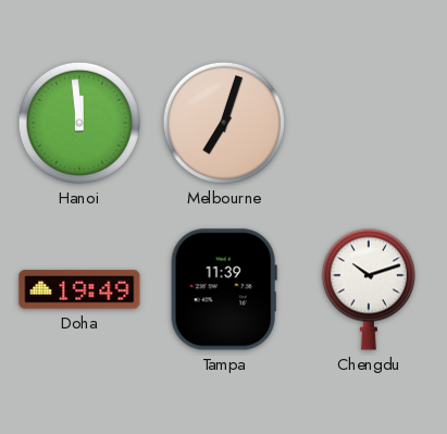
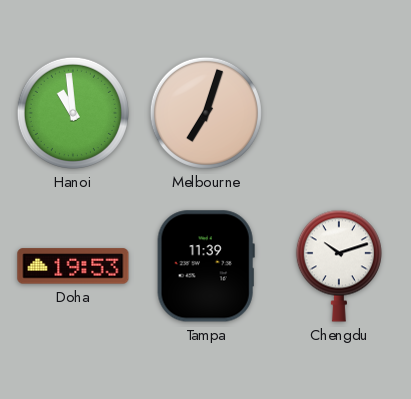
Hanoi: 11:59 -> 10:59
Doha: 19:49 -> 19:53
